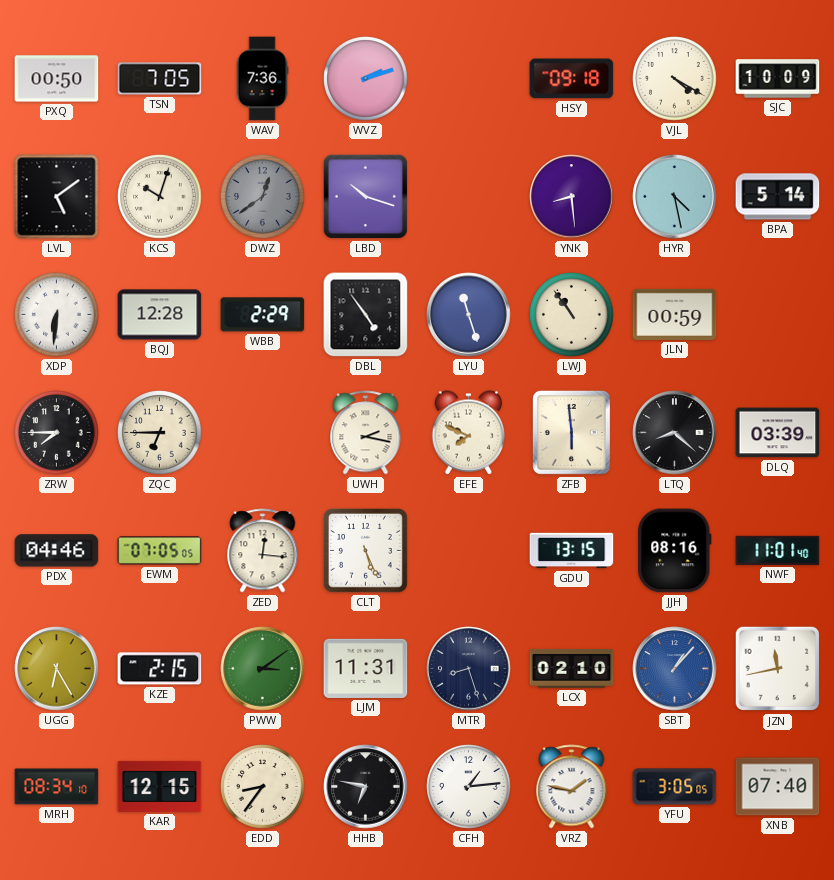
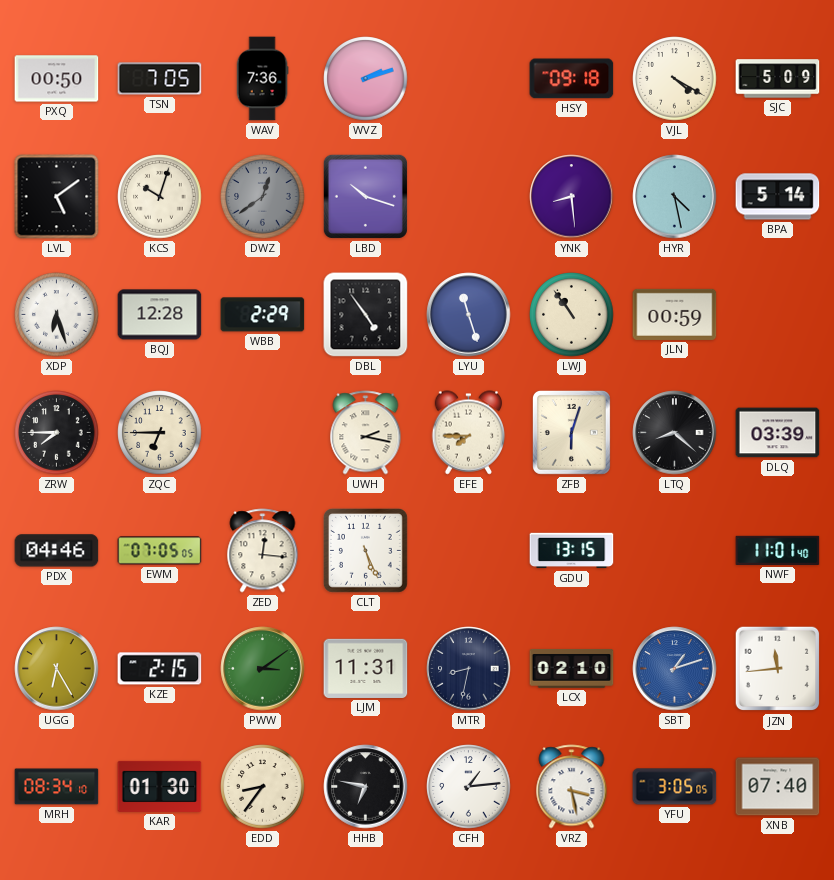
SJC: 10:09 -> 5:09
XDP: 6:31 -> 6:27
EFE: 7:49 -> 7:45
ZFB: 5:59 -> 6:03
JJH: 08:16 -> none
MTR: 8:27 -> 8:32
SBT: 1:07 -> 1:12
JZN: 11:43 -> 11:44
KAR: 12:15 -> 01:30
VRZ: 1:47 -> 3:28
